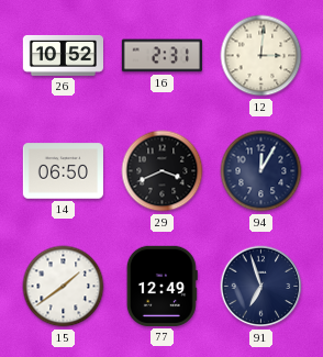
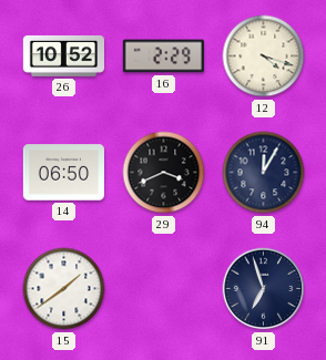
16: 2:31 -> 2:29
12: 3:01 -> 4:18
77: 12:49 -> none
